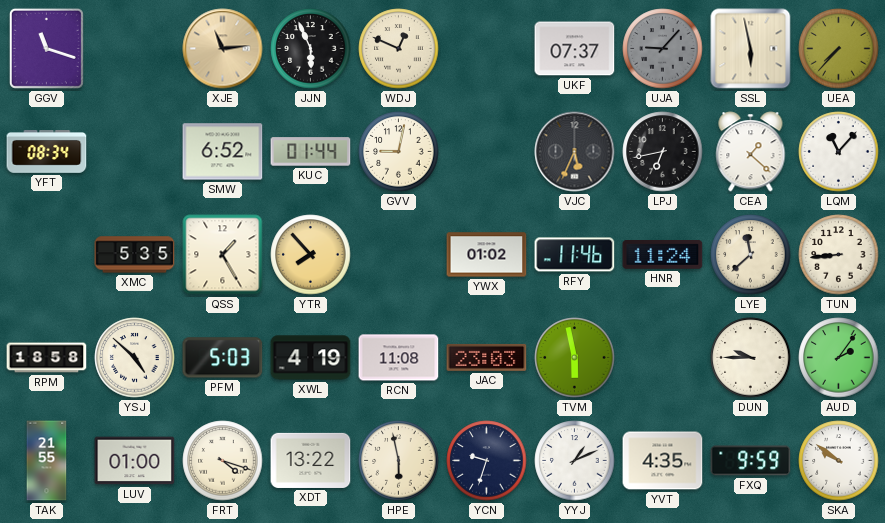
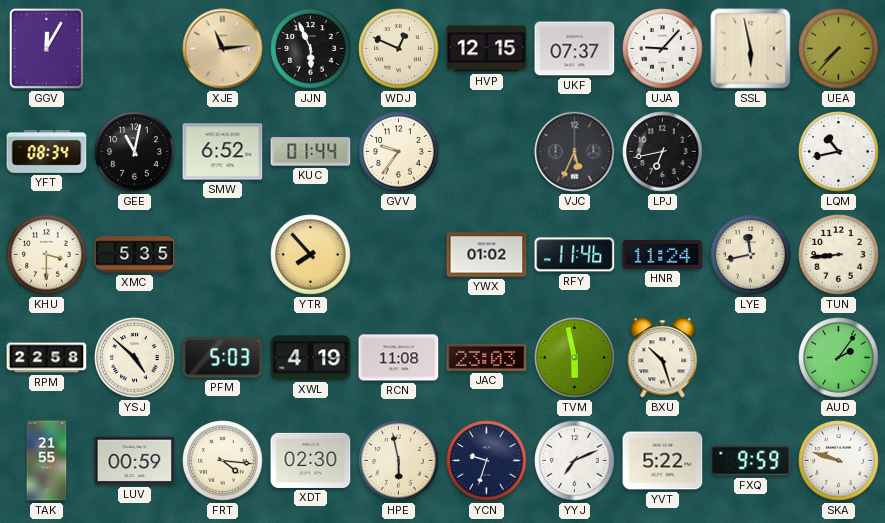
GGV: 11:18 -> 12:05
HVP: none -> 12:15
UJA dial: grey -> white
GEE: none -> 11:02
GVV: 9:02 -> 9:36
CEA: 1:22 -> none
LQM: 11:07 -> 10:43
KHU: none -> 3:30
QSS: 1:25 -> none
LYE: 11:38 -> 11:43
RPM: 18:58 -> 22:58
BXU: none -> 10:27
DUN: 9:45 -> none
LUV: 01:00 -> 00:59
FRT: 4:18 -> 4:16
XDT: 13:22 -> 02:30
YYJ: 1:11 -> 7:11
YVT: 4:35 -> 5:22
SKA: 9:51 -> 9:48
